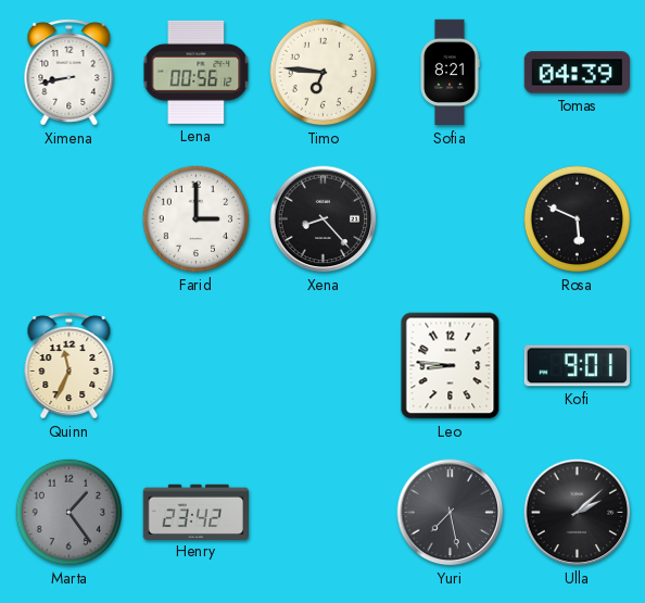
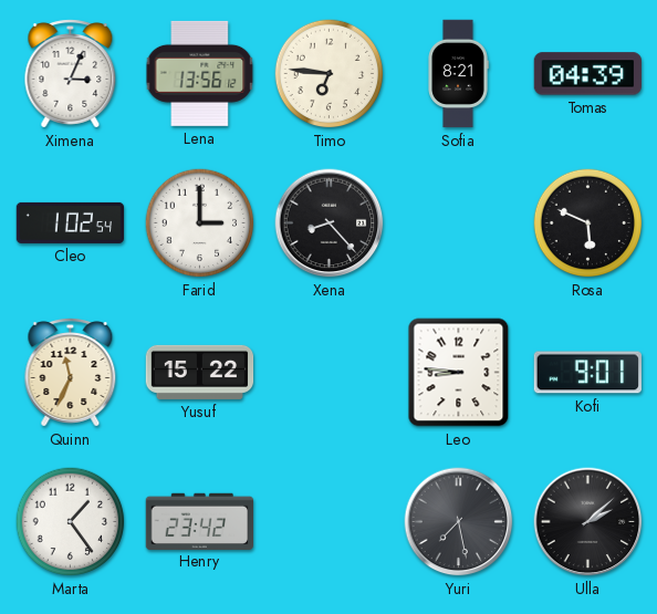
Ximena: 8:43 -> 3:04
Lena: 00:56 -> 13:56
Cleo: none -> 1:02
Yusuf: none -> 15:22
Marta dial: grey -> white
